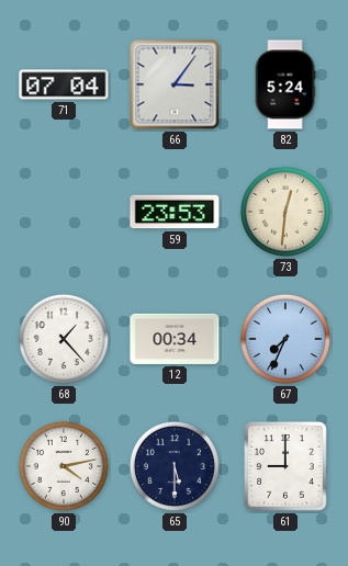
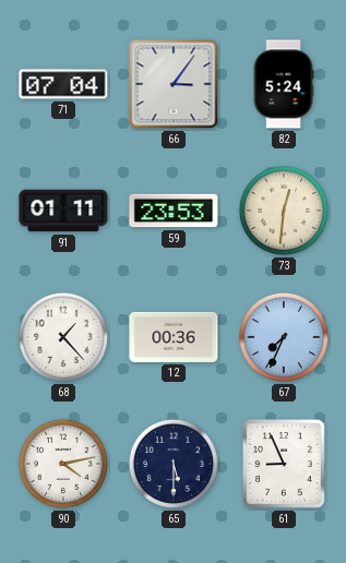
91: none -> 01:11
12: 00:34 -> 00:36
61: 9:00 -> 8:56
